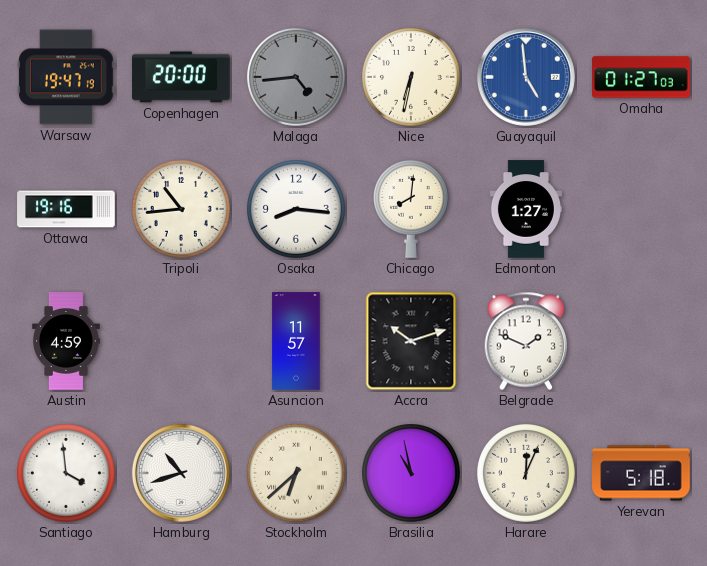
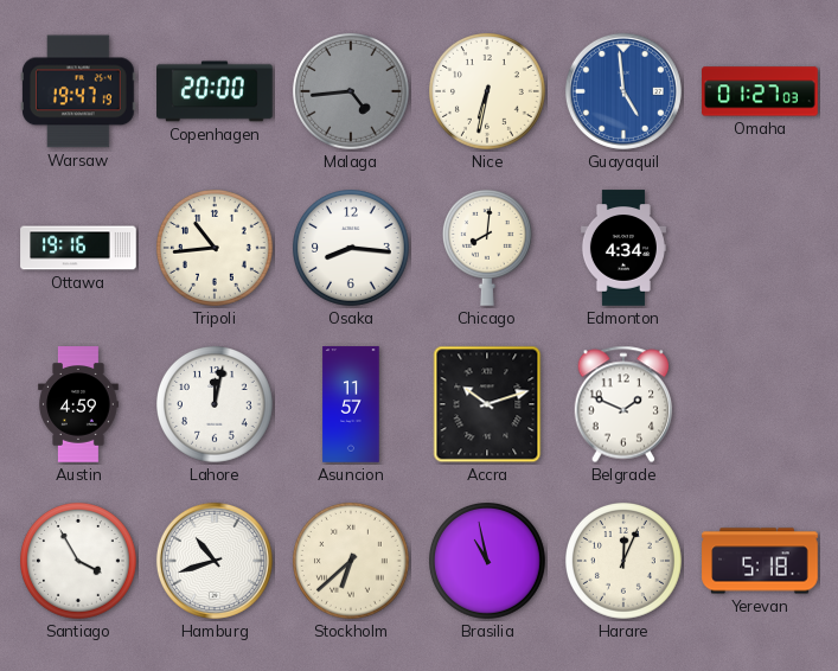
Edmonton: 1:27 -> 4:34
Lahore: none -> 12:02
Santiago: 3:59 -> 3:55
